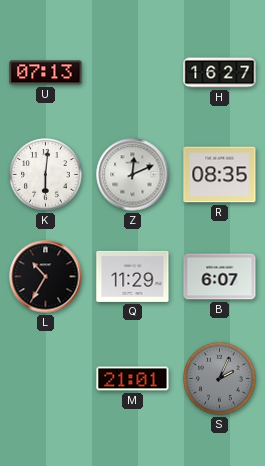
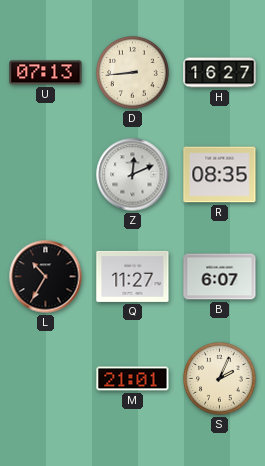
D: none -> 8:44
K: 6:01 -> none
Q: 11:29 -> 11:27
S dial: grey -> cream
